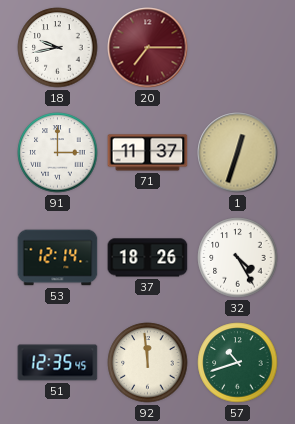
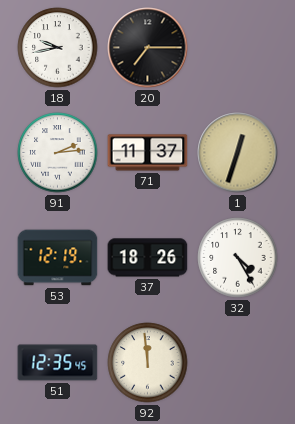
20 dial: burgundy -> black
91: 3:00 -> 2:14
53: 12:14 -> 12:19
57: 10:42 -> none
